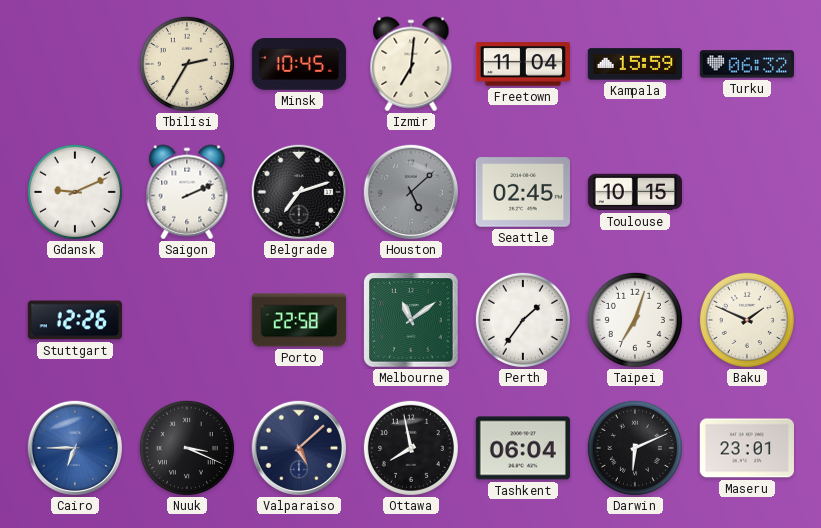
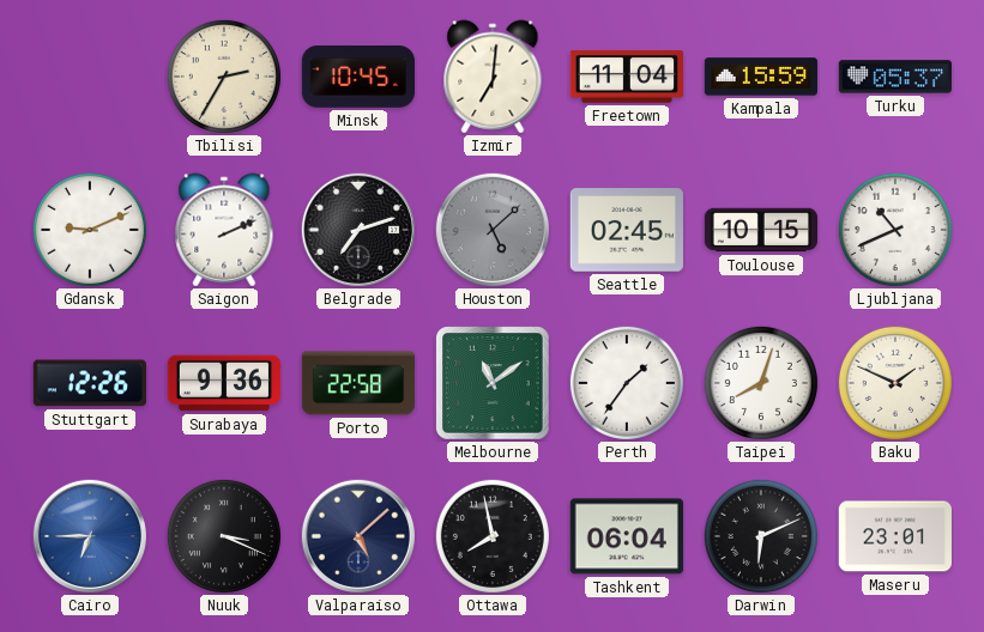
Turku: 06:32 -> 05:37
Ljubljana: none -> 10:41
Surabaya: none -> 9:36
Taipei: 7:03 -> 8:03
